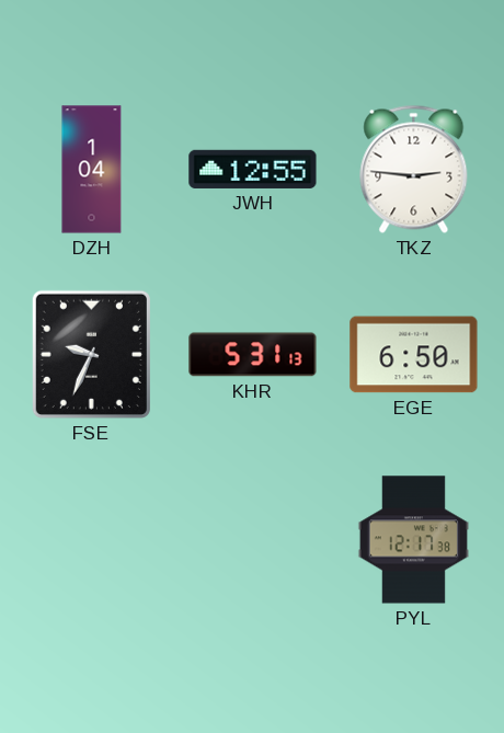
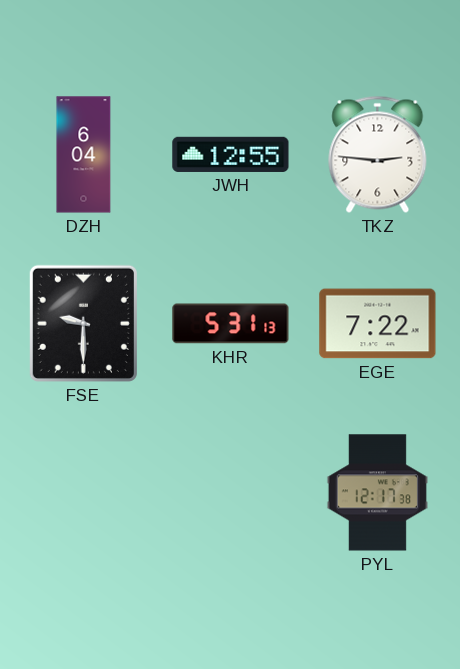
DZH: 1:04 -> 6:04
FSE: 9:34 -> 9:30
EGE: 6:50 -> 7:22
